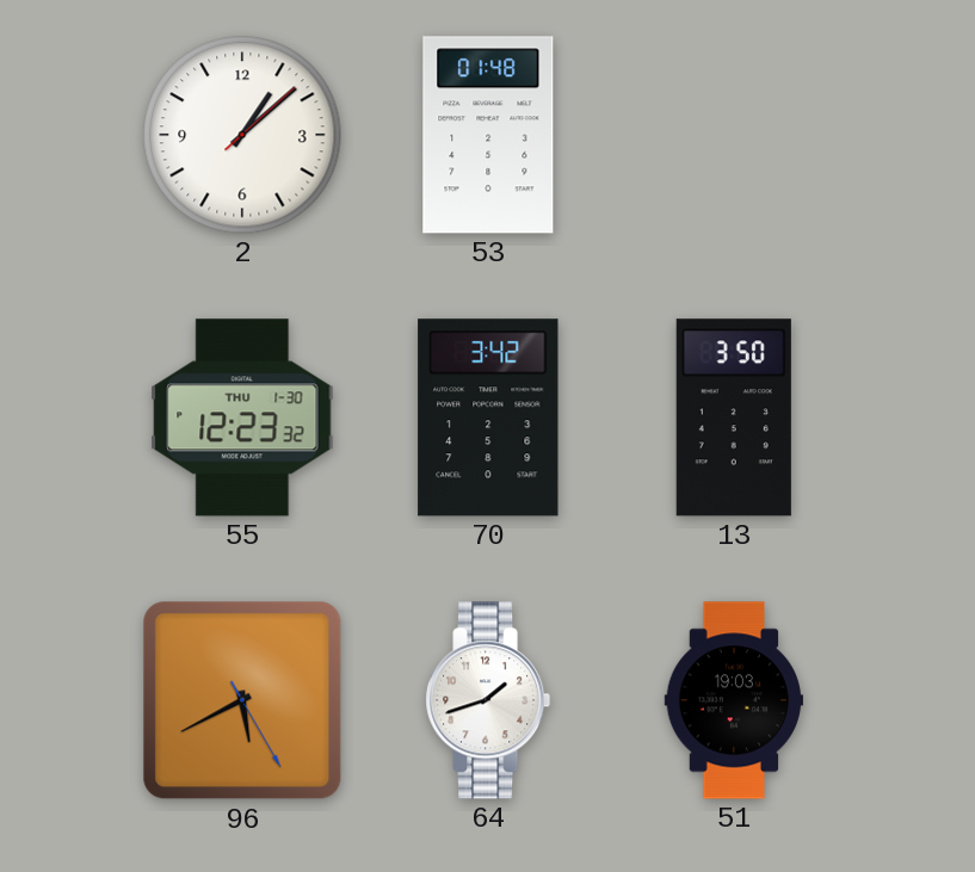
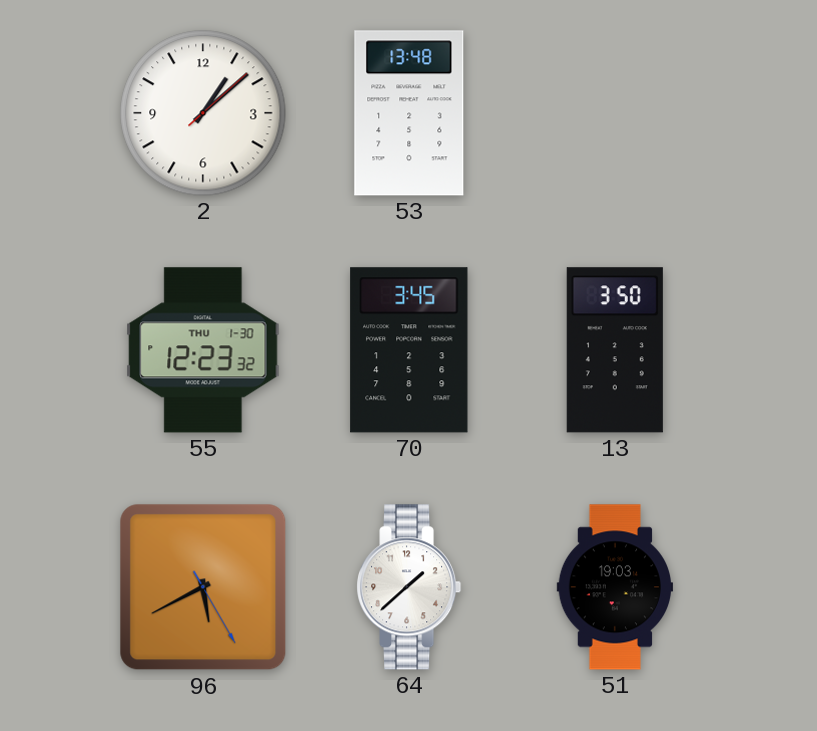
53: 01:48 -> 13:48
70: 3:42 -> 3:45
64: 1:42 -> 1:38
